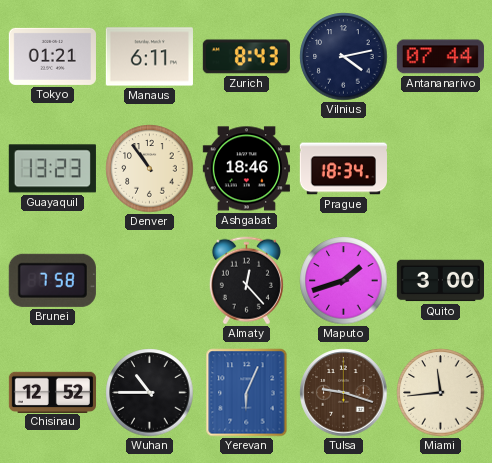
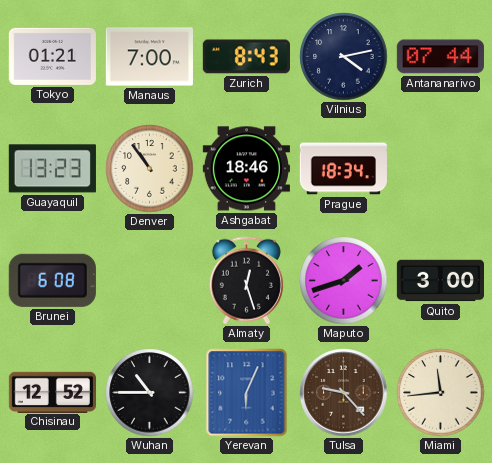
Manaus: 6:11 -> 7:00
Brunei: 7:58 -> 6:08
Almaty: 12:23 -> 12:27
Tulsa: 9:18 -> 9:23
